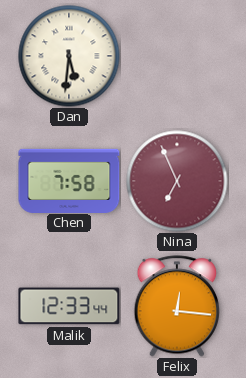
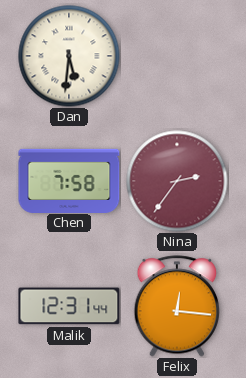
Nina: 6:56 -> 2:36
Malik: 12:33 -> 12:31
